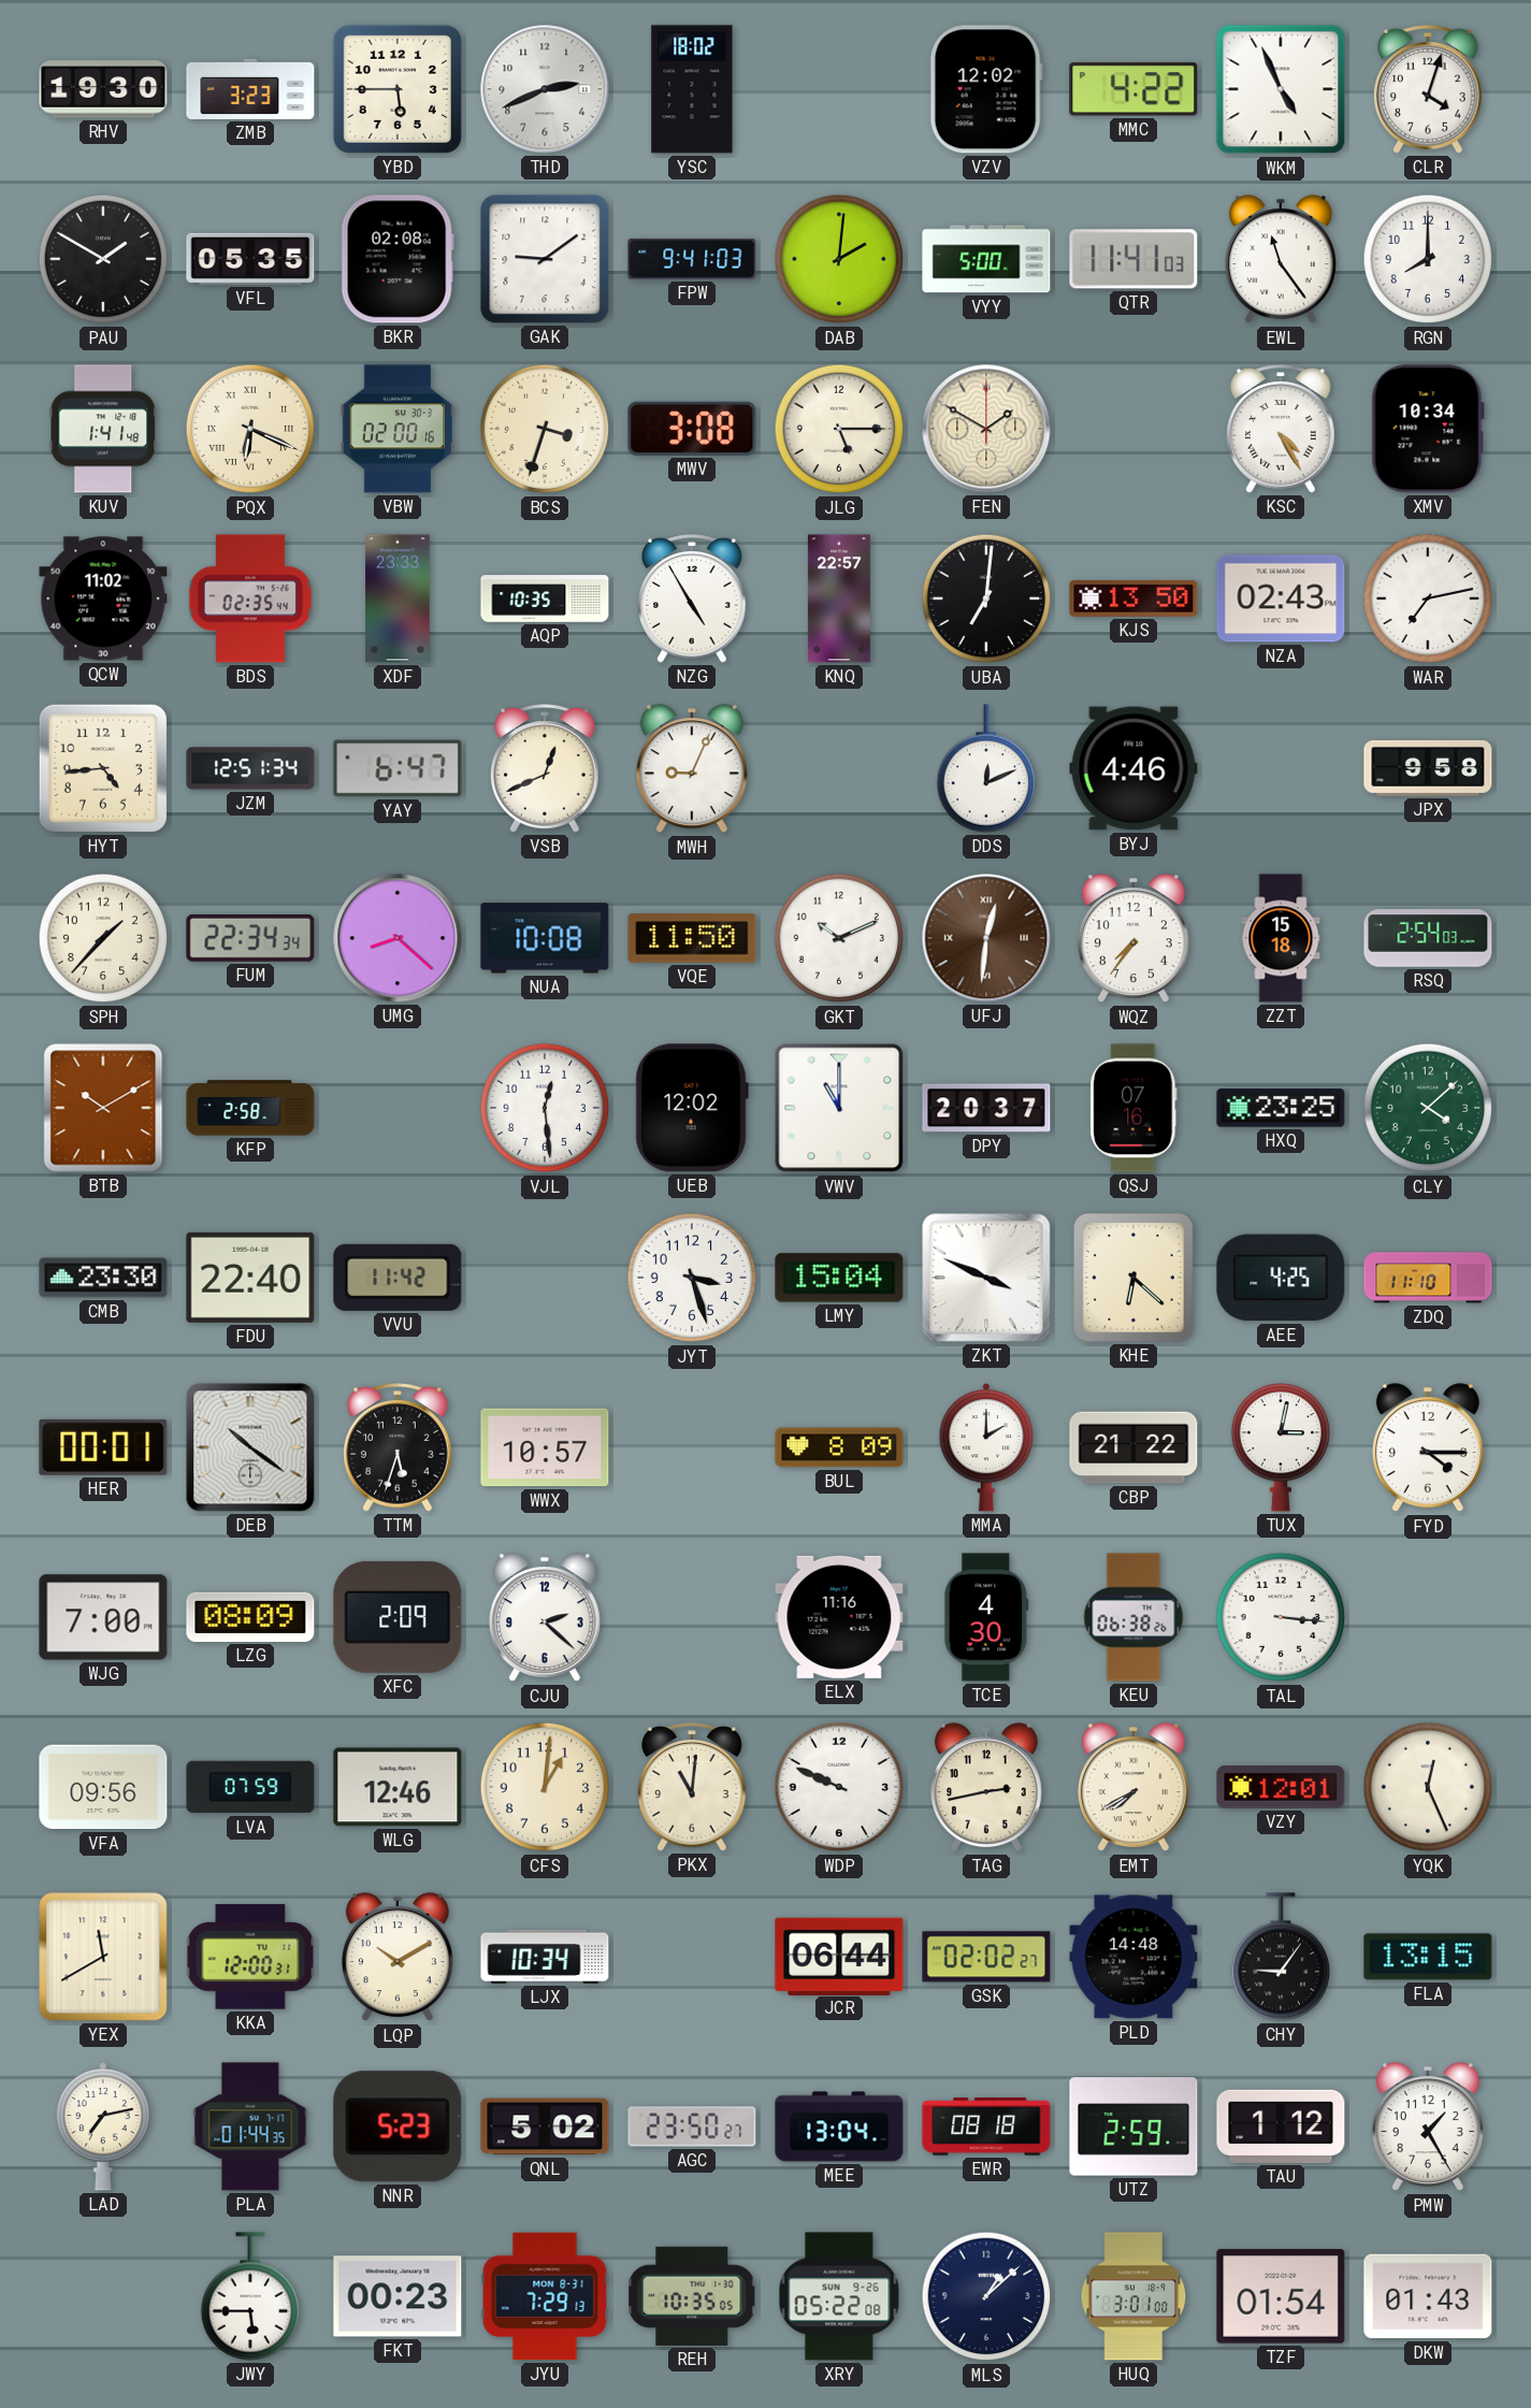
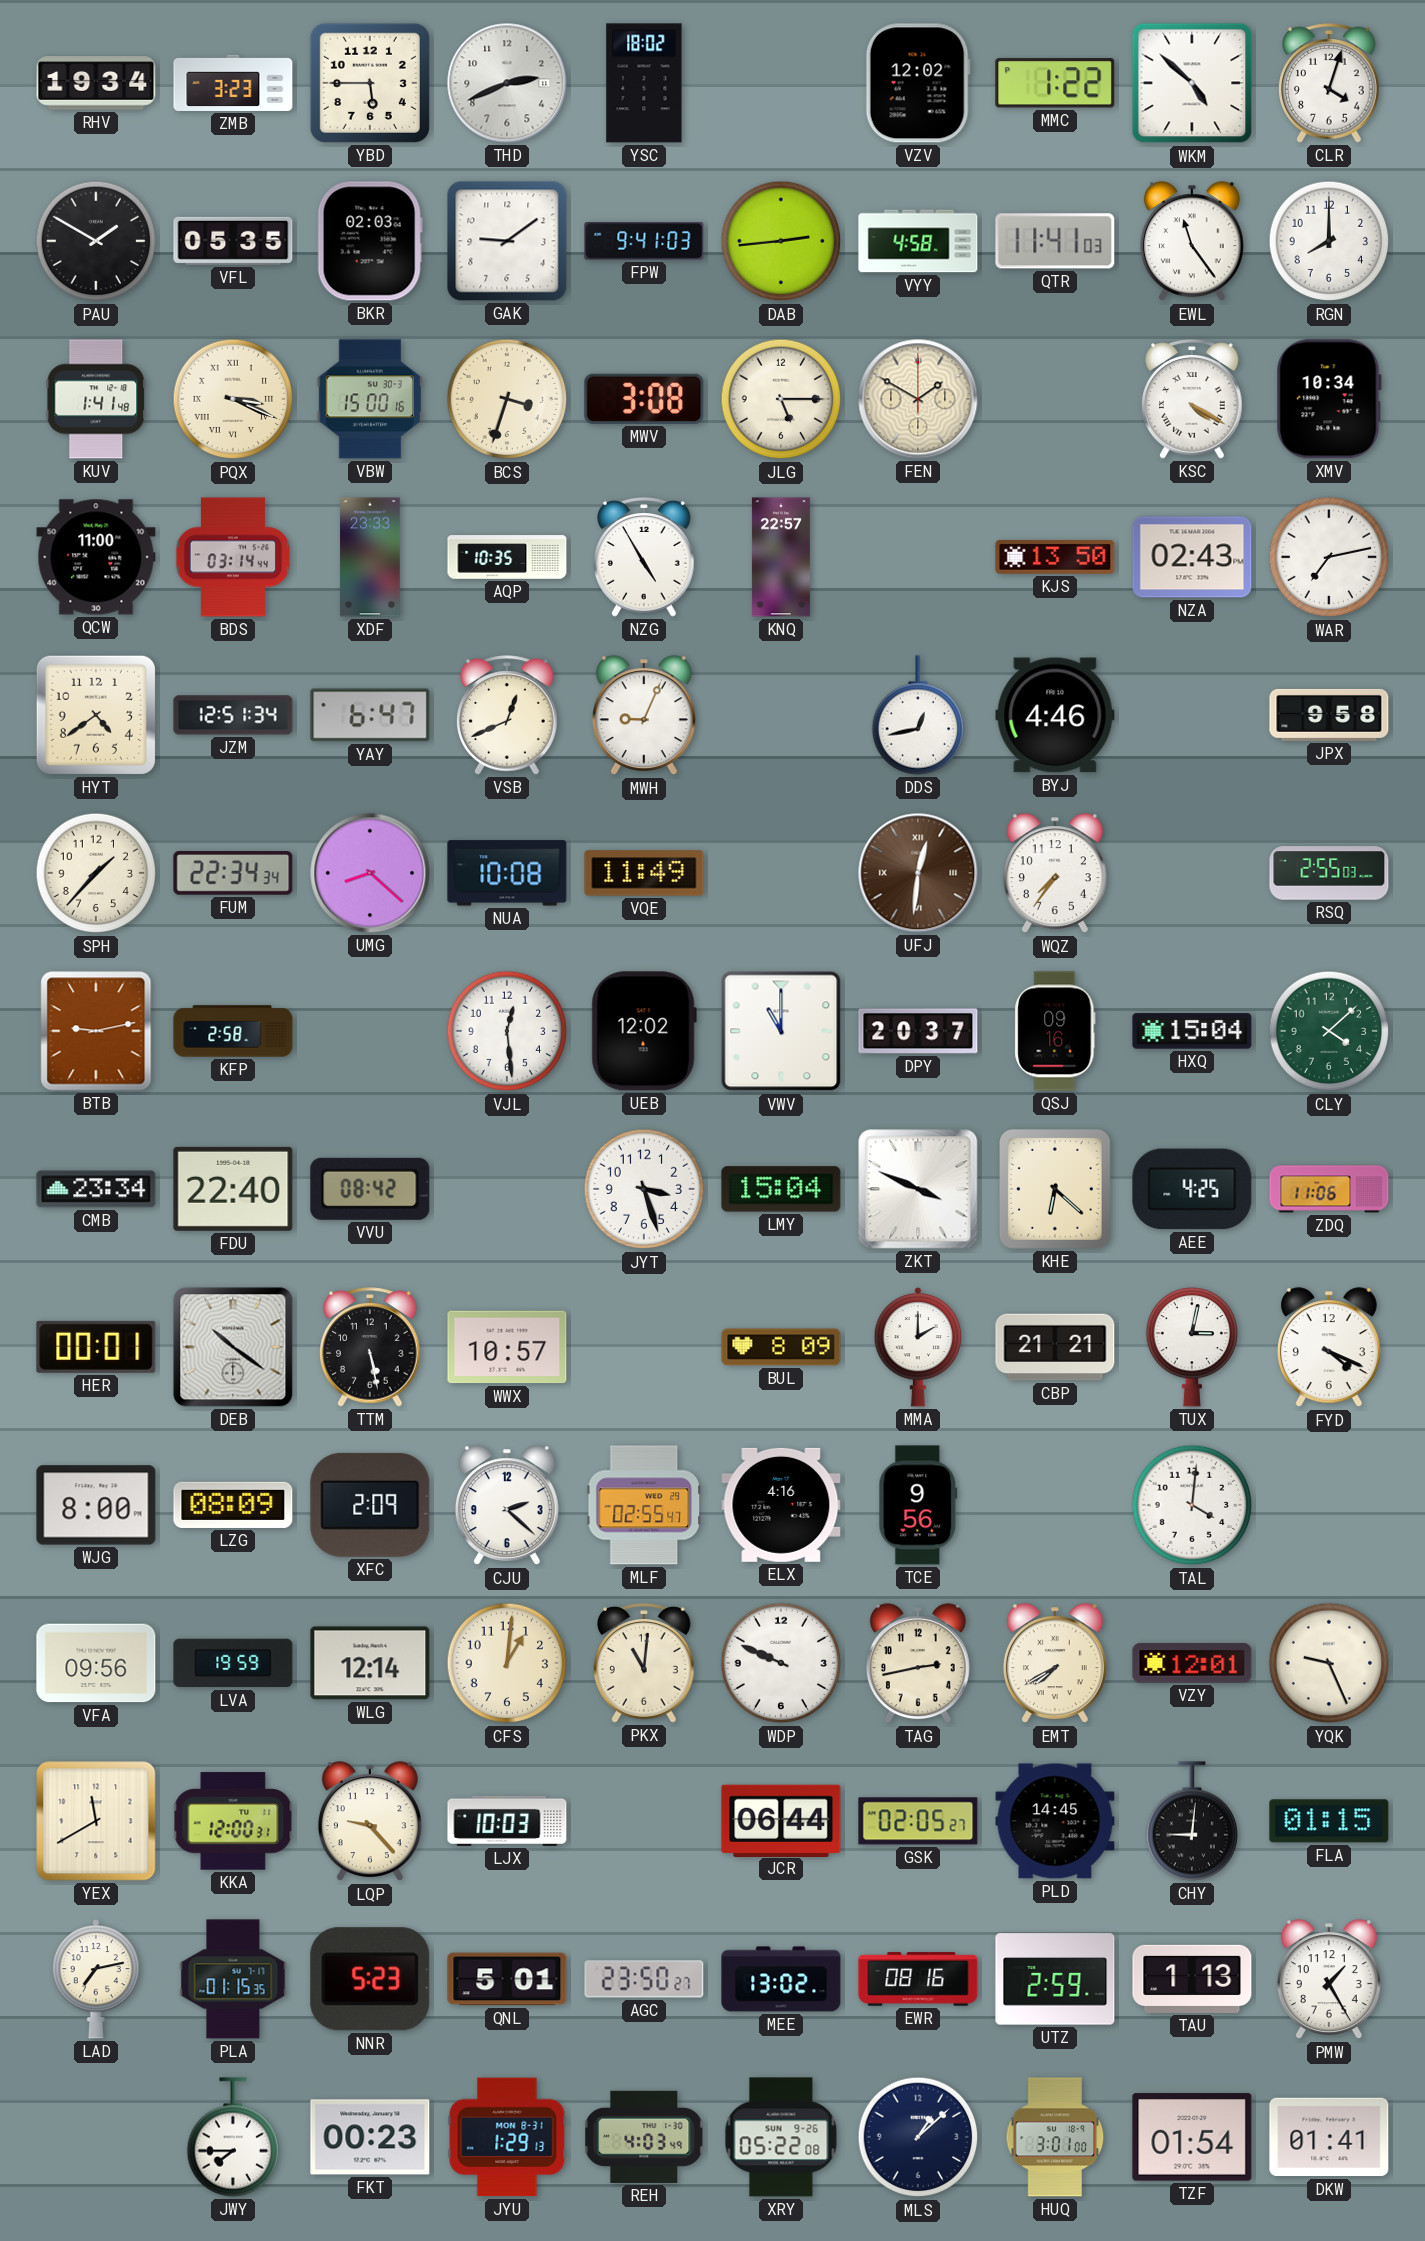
RHV: 19:30 -> 19:34
MMC: 4:22 -> 1:22
WKM: 4:56 -> 4:52
BKR: 02:08 -> 02:03
DAB: 2:01 -> 2:44
VYY: 5:00 -> 4:58
PQX: 6:19 -> 3:19
VBW: 02:00 -> 15:00
KSC: 4:25 -> 4:20
QCW: 11:02 -> 11:00
BDS: 02:35 -> 03:14
UBA: 7:01 -> none
HYT: 4:44 -> 4:39
DDS: 12:11 -> 12:43
VQE: 11:50 -> 11:49
GKT: 10:11 -> none
ZZT: 15:18 -> none
RSQ: 2:54 -> 2:55
BTB: 10:10 -> 9:13
QSJ: 07:16 -> 09:16
HXQ: 23:25 -> 15:04
CMB: 23:30 -> 23:34
VVU: 11:42 -> 08:42
ZDQ: 11:10 -> 11:06
TTM: 5:33 -> 5:28
CBP: 21:22 -> 21:21
FYD: 4:15 -> 4:19
WJG: 7:00 -> 8:00
MLF: none -> 02:55
ELX: 11:16 -> 4:16
TCE: 4:30 -> 9:56
KEU: 06:38 -> none
TAL: 3:16 -> 4:01
LVA: 07:59 -> 19:59
WLG: 12:46 -> 12:14
YQK: 12:26 -> 9:26
LQP: 10:10 -> 9:23
LJX: 10:34 -> 10:03
GSK: 02:02 -> 02:05
PLD: 14:48 -> 14:45
CHY: 9:06 -> 9:01
FLA: 13:15 -> 01:15
PLA: 01:44 -> 01:15
QNL: 5:02 -> 5:01
MEE: 13:04 -> 13:02
EWR: 08:18 -> 08:16
TAU: 1:12 -> 1:13
JWY: 5:45 -> 7:45
JYU: 7:29 -> 1:29
REH: 10:35 -> 4:03
DKW: 01:43 -> 01:41
